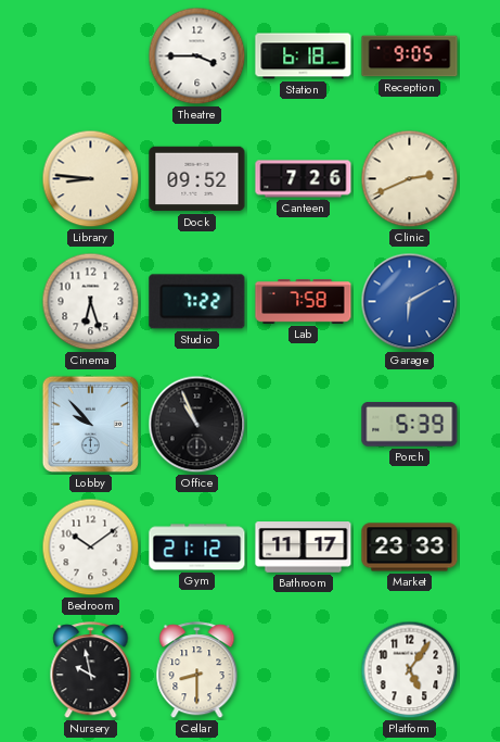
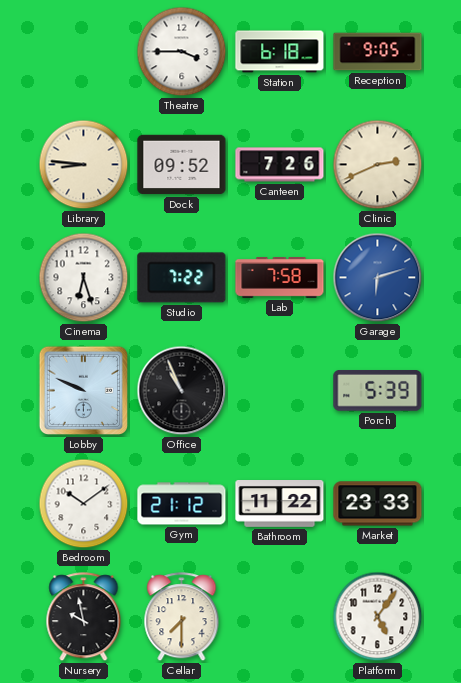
Garage: 6:10 -> 6:12
Lobby: 9:53 -> 9:49
Bathroom: 11:17 -> 11:22
Cellar: 8:30 -> 7:30
